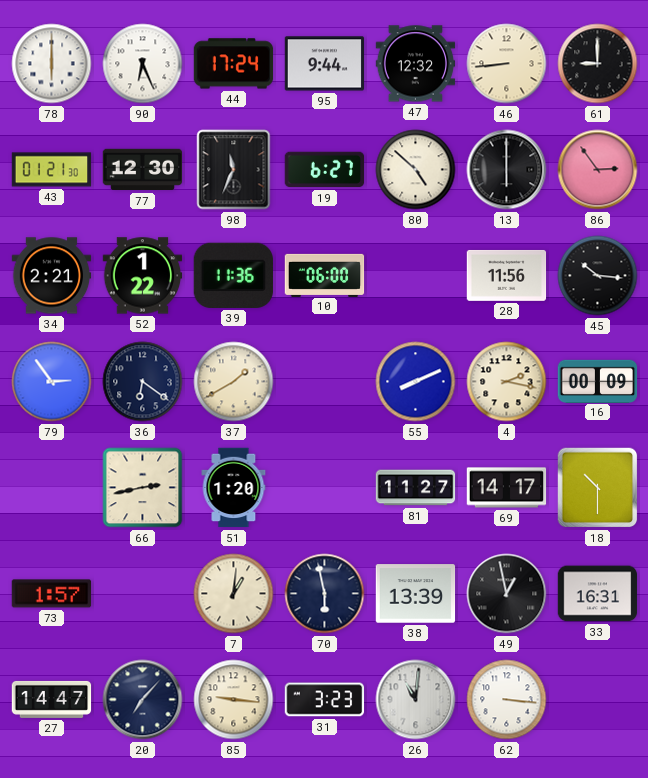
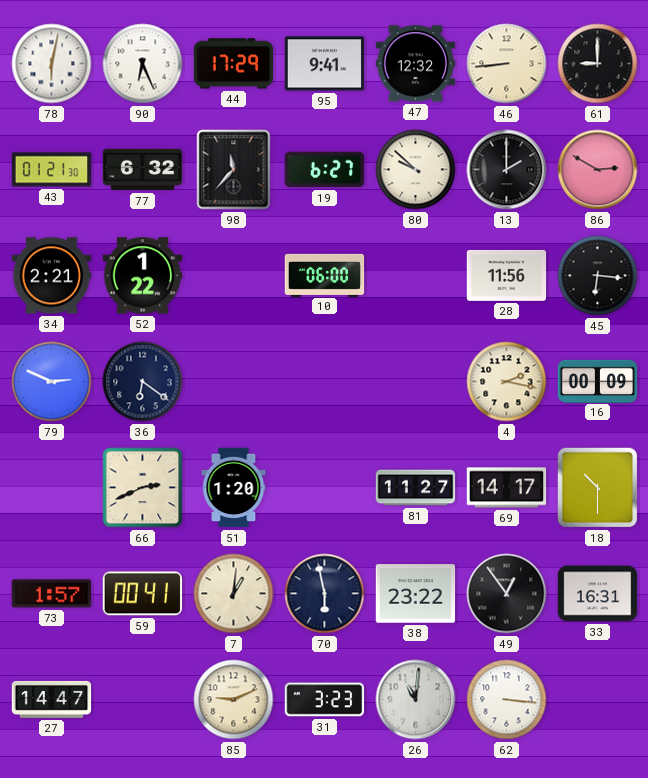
78: 6:00 -> 6:02
44: 17:24 -> 17:29
95: 9:44 -> 9:41
77: 12:30 -> 6:32
98: 11:34 -> 11:37
80: 4:52 -> 9:52
13: 6:00 -> 2:00
86: 2:54 -> 2:50
39: 11:36 -> none
45: 10:16 -> 6:16
79: 2:54 -> 2:49
37: 1:40 -> none
55: 8:11 -> none
66: 2:43 -> 2:41
59: none -> 00:41
38: 13:39 -> 23:22
49: 12:58 -> 12:54
20: 7:07 -> none
85: 9:16 -> 9:11
